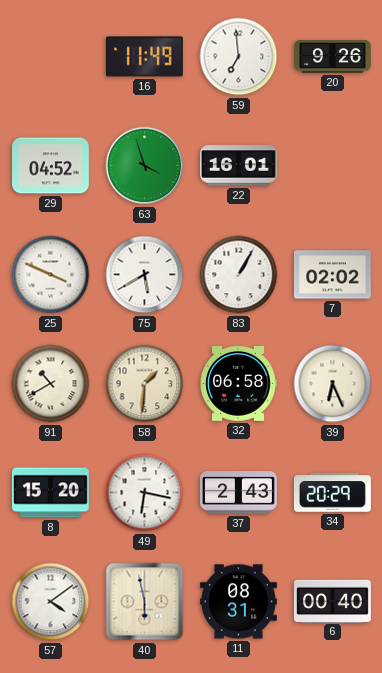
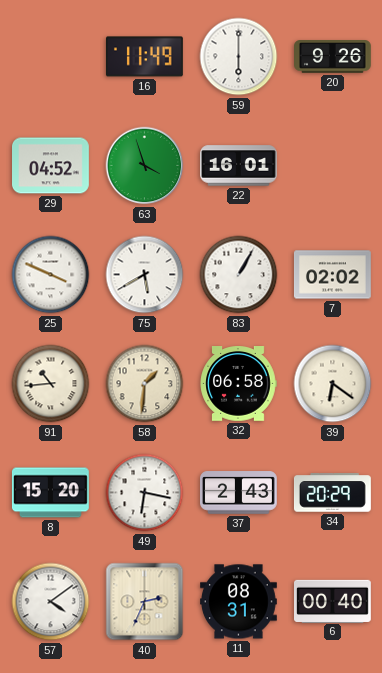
59: 6:59 -> 6:00
91: 10:40 -> 10:44
39: 6:26 -> 6:21
40: 5:58 -> 2:34
